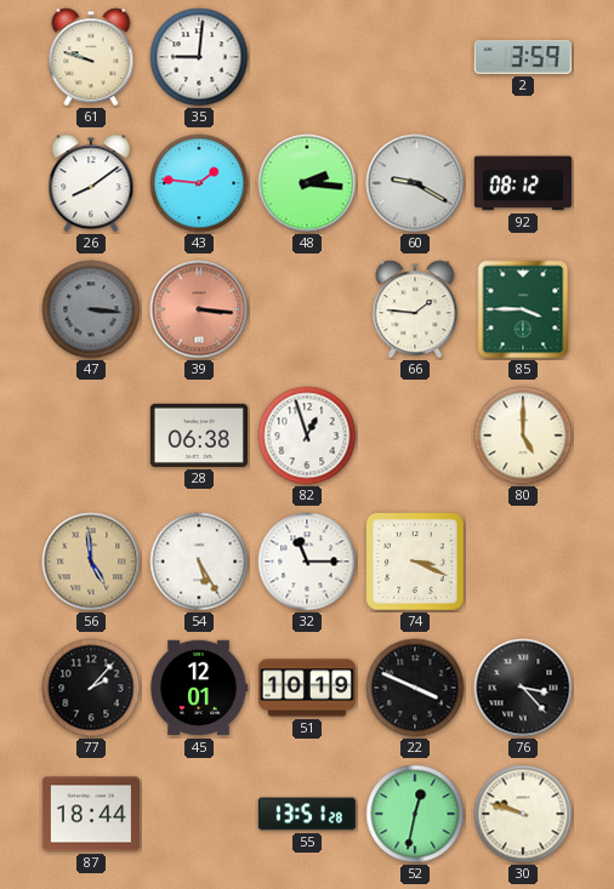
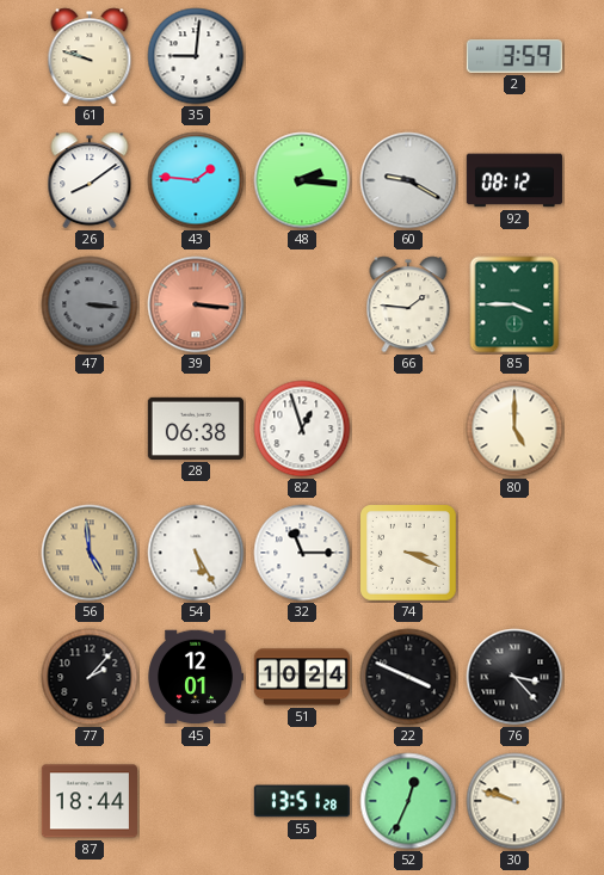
51: 10:19 -> 10:24
52: 12:32 -> 12:34
